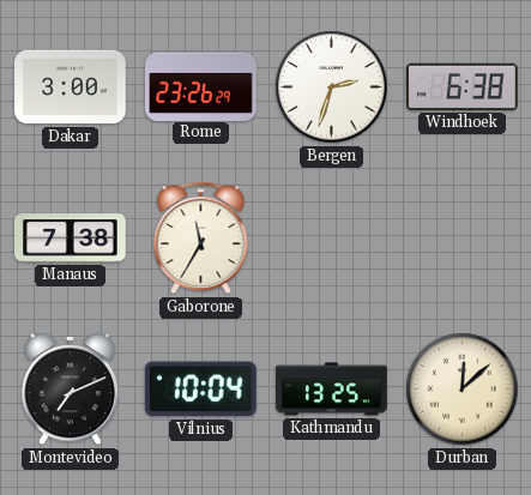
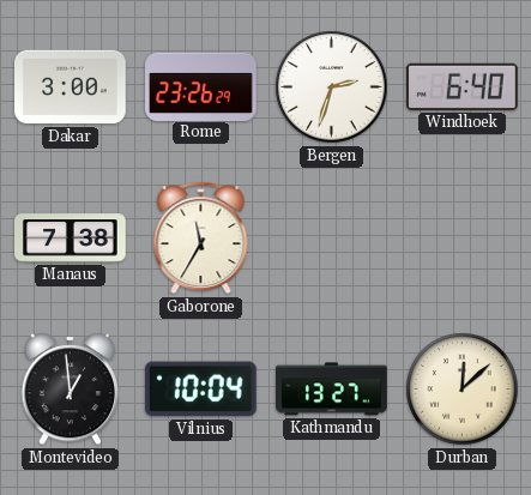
Windhoek: 6:38 -> 6:40
Montevideo: 7:11 -> 12:59
Kathmandu: 13:25 -> 13:27
